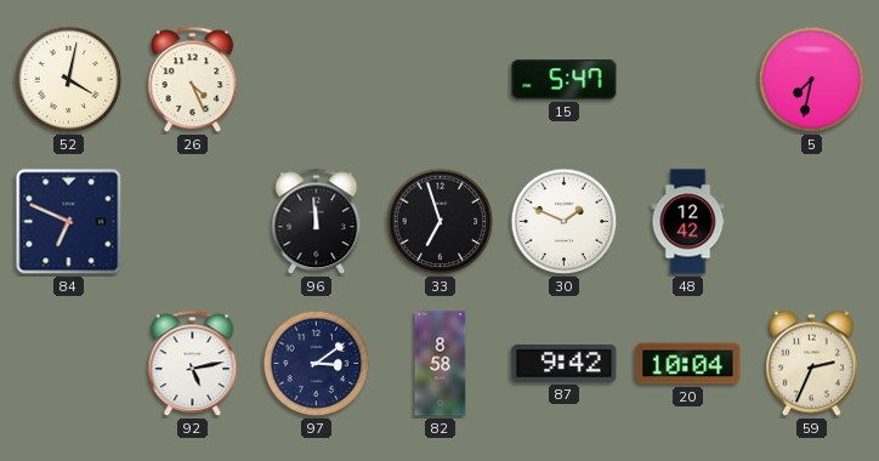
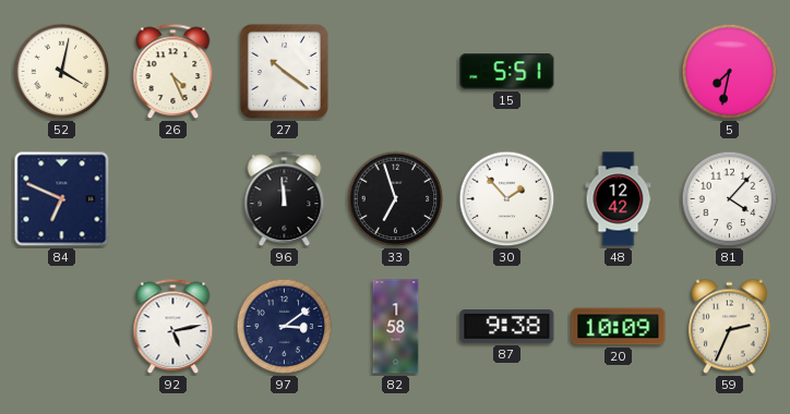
27: none -> 10:21
15: 5:47 -> 5:51
30: 1:49 -> 1:53
81: none -> 4:07
82: 8:58 -> 1:58
87: 9:42 -> 9:38
20: 10:04 -> 10:09
